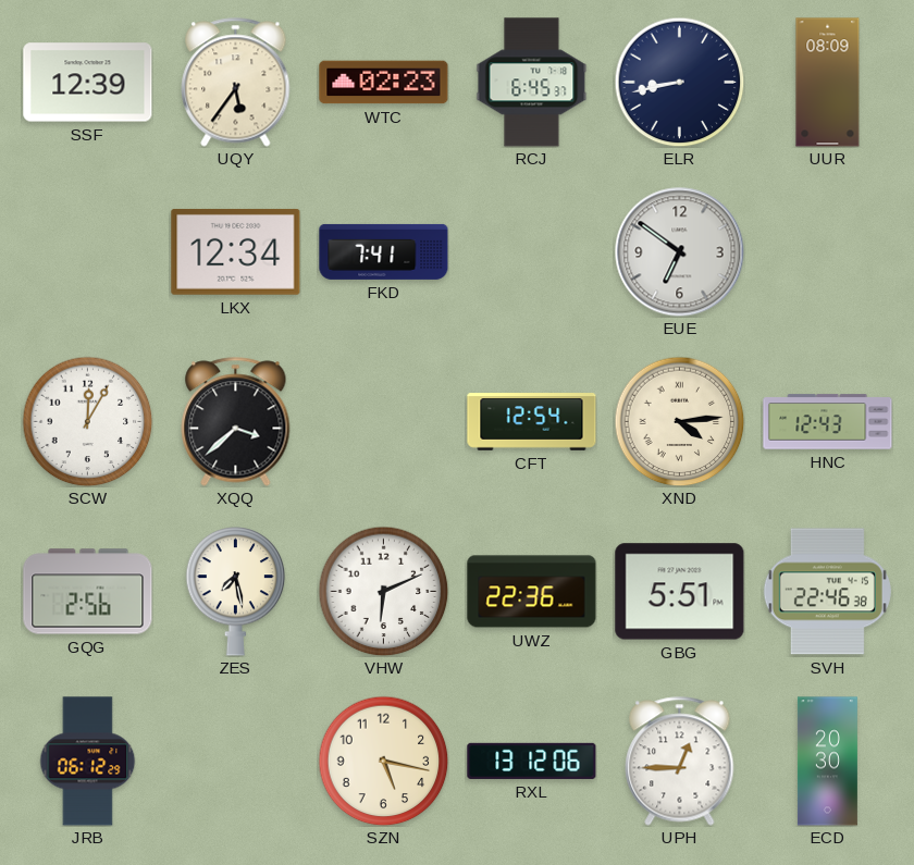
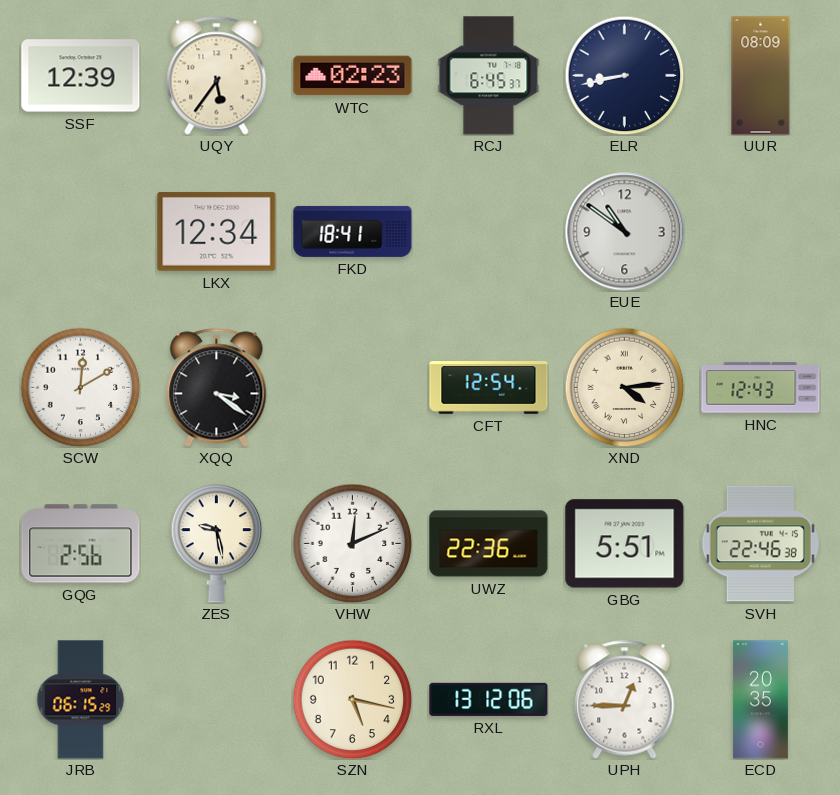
FKD: 7:41 -> 18:41
EUE: 6:51 -> 10:51
SCW: 12:05 -> 12:10
XQQ: 3:38 -> 3:21
ZES: 7:28 -> 9:28
VHW: 6:11 -> 12:11
JRB: 06:12 -> 06:15
ECD: 20:30 -> 20:35
